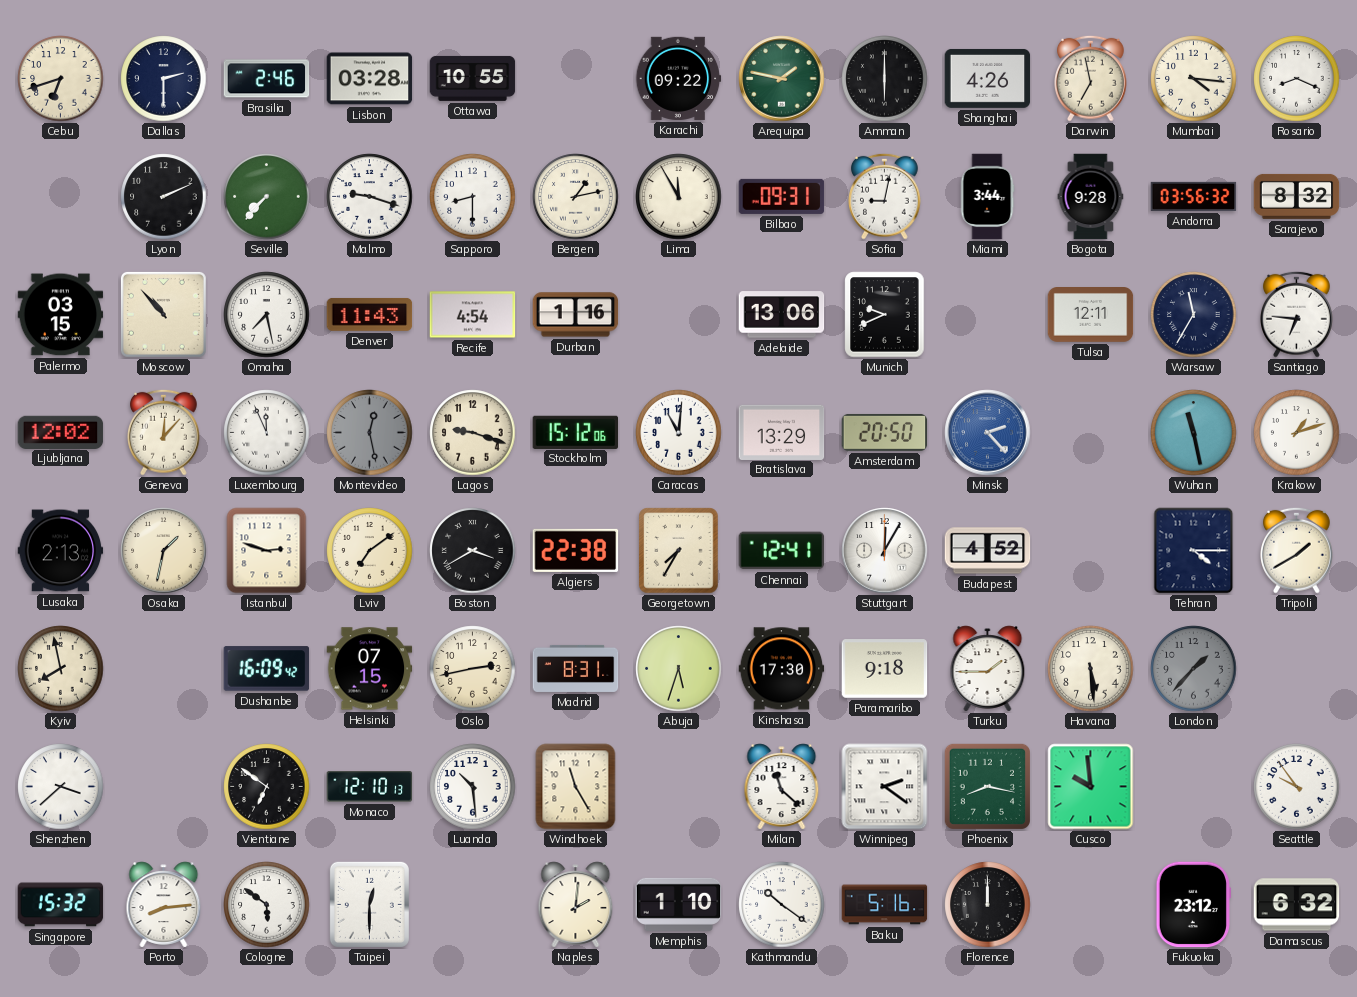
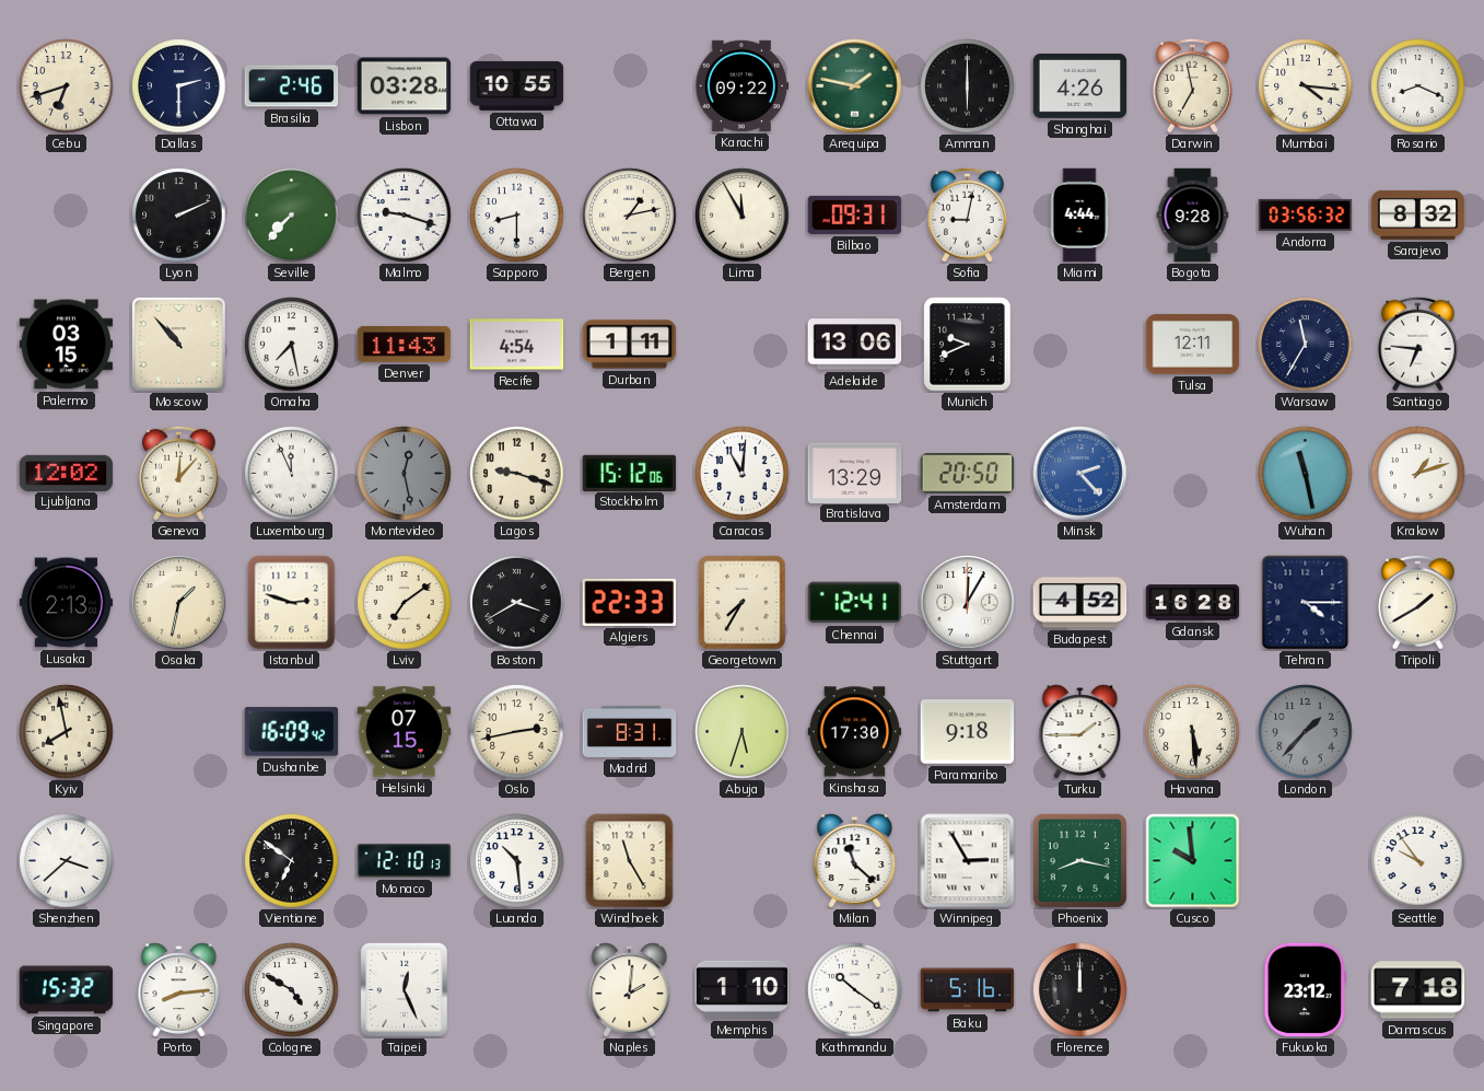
Miami: 3:44 -> 4:44
Durban: 1:16 -> 1:11
Algiers: 22:38 -> 22:33
Gdansk: none -> 16:28
Winnipeg: 2:21 -> 2:55
Cologne: 5:51 -> 4:50
Taipei: 12:30 -> 12:26
Damascus: 6:32 -> 7:18
